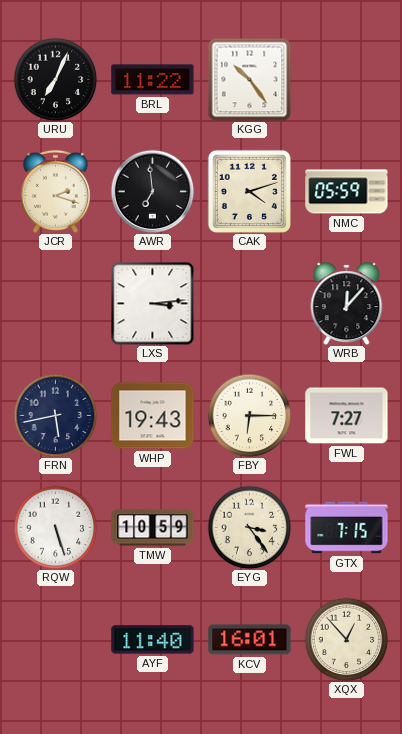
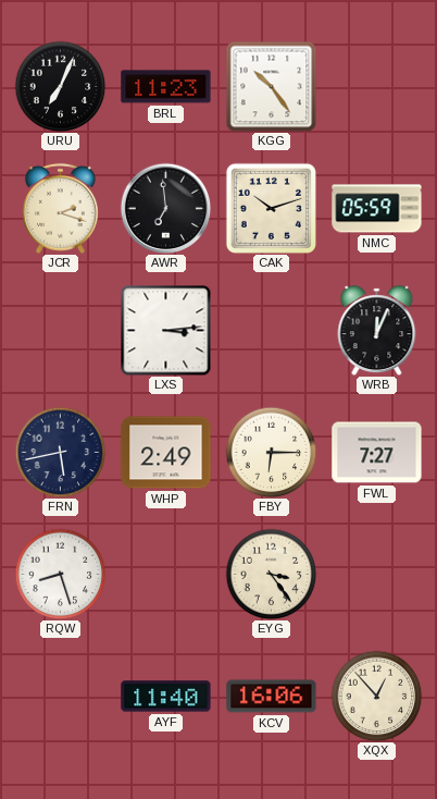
BRL: 11:22 -> 11:23
CAK: 4:12 -> 10:12
WRB: 12:07 -> 12:04
WHP: 19:43 -> 2:49
RQW: 5:27 -> 8:27
TMW: 10:59 -> none
GTX: 7:15 -> none
KCV: 16:01 -> 16:06
